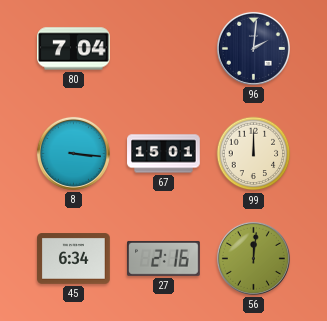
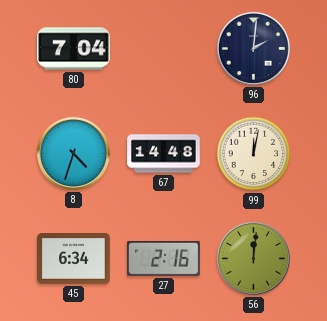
8: 3:16 -> 4:33
67: 15:01 -> 14:48
99: 12:00 -> 12:02
